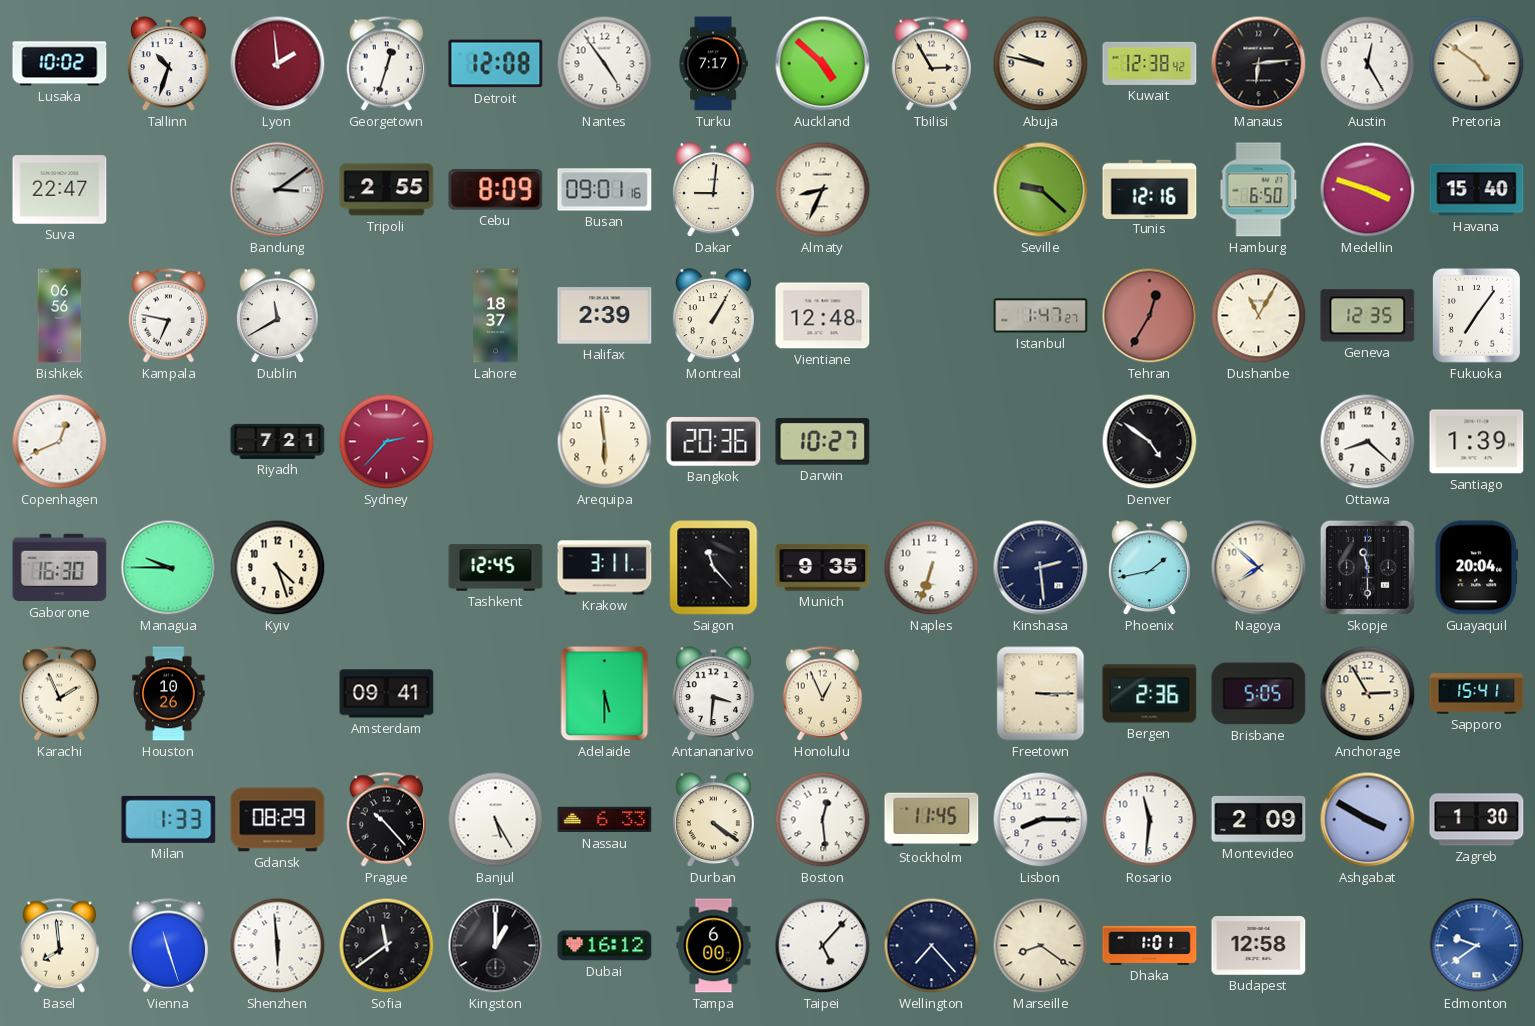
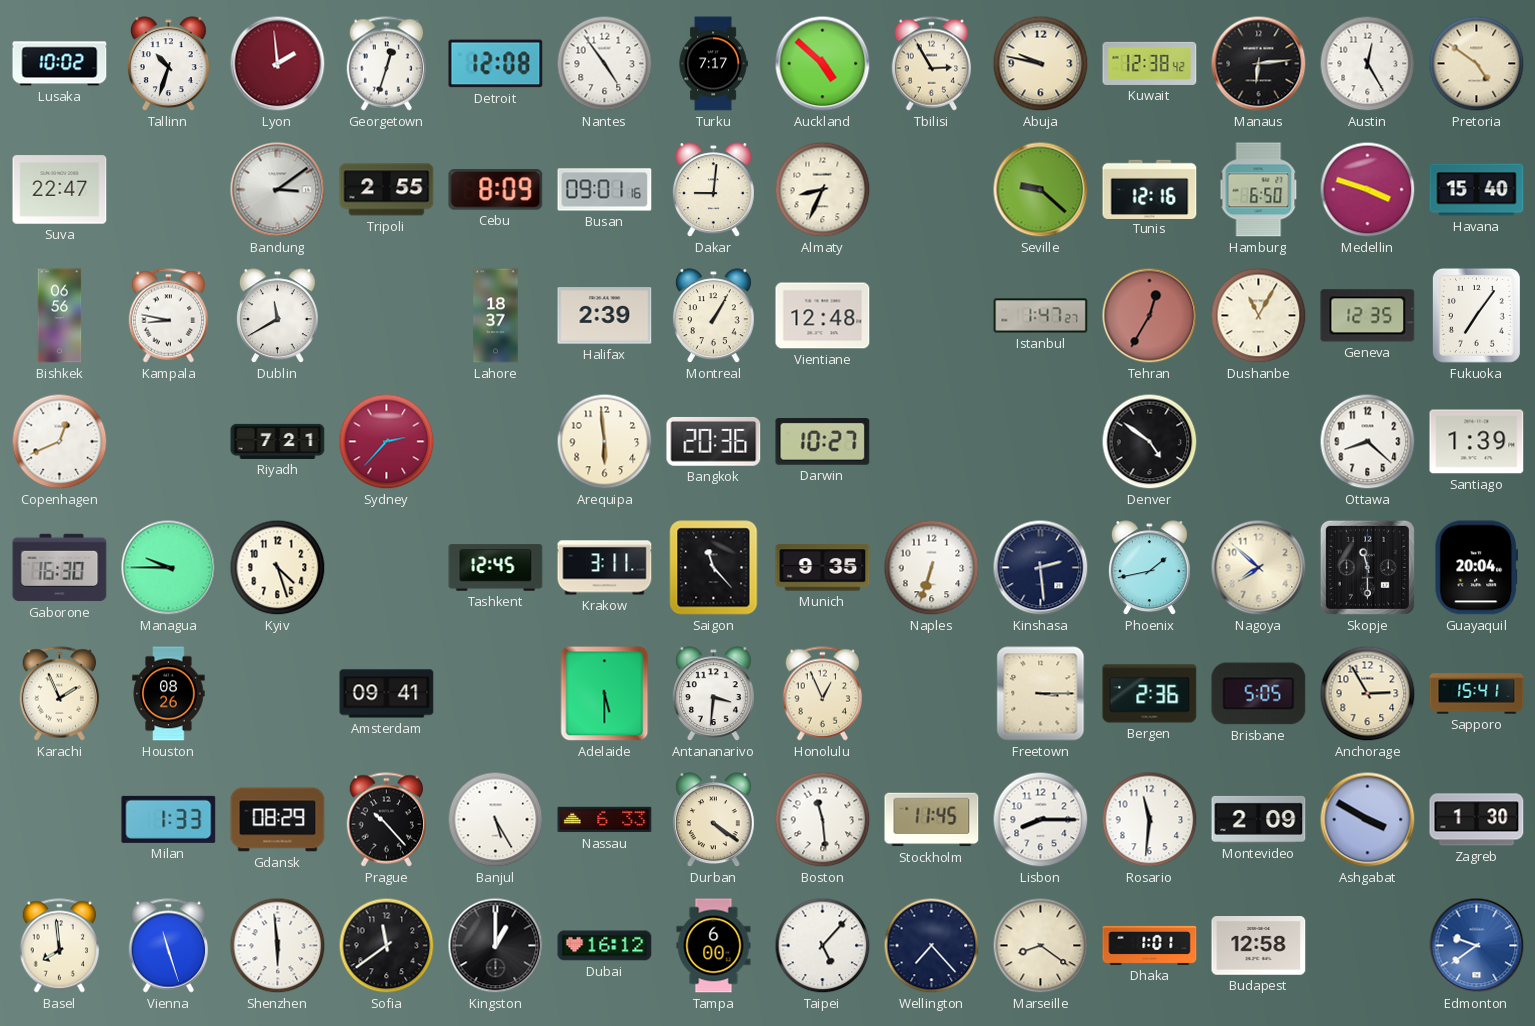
Kampala: 6:47 -> 8:47
Houston: 10:26 -> 08:26
Boston: 12:29 -> 11:29
